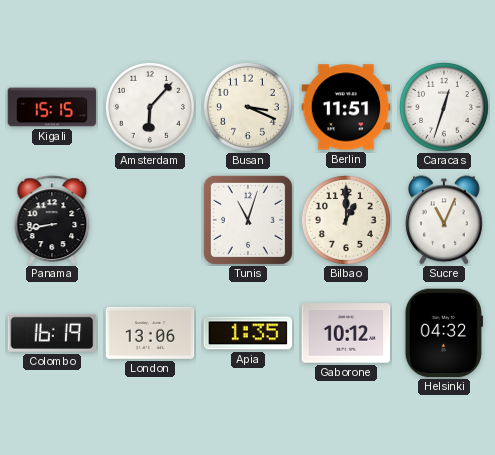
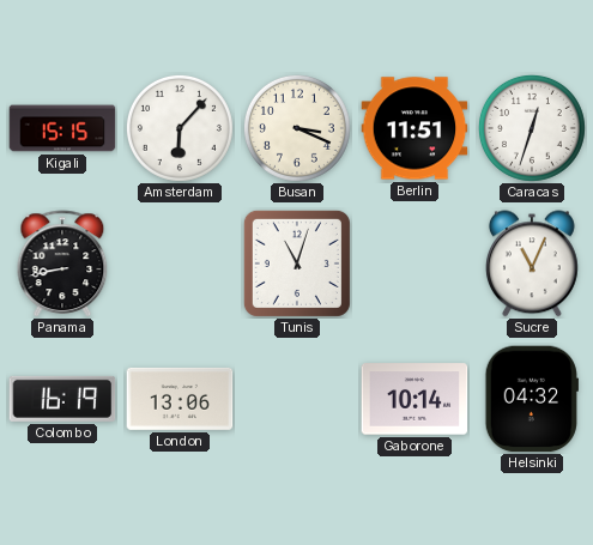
Bilbao: 1:00 -> none
Apia: 1:35 -> none
Gaborone: 10:12 -> 10:14
